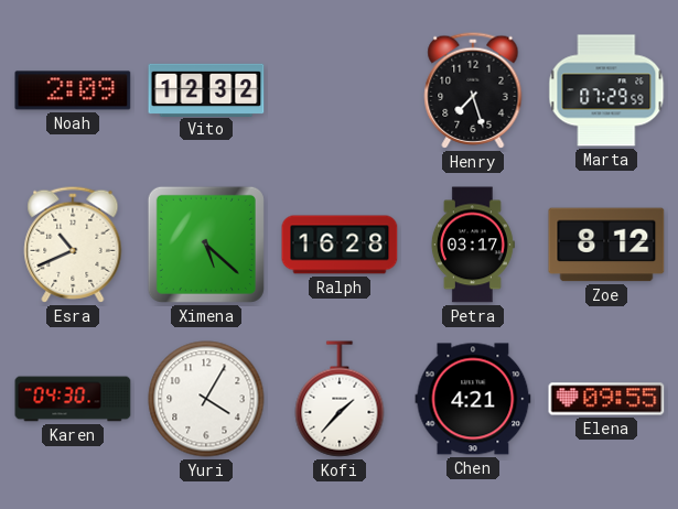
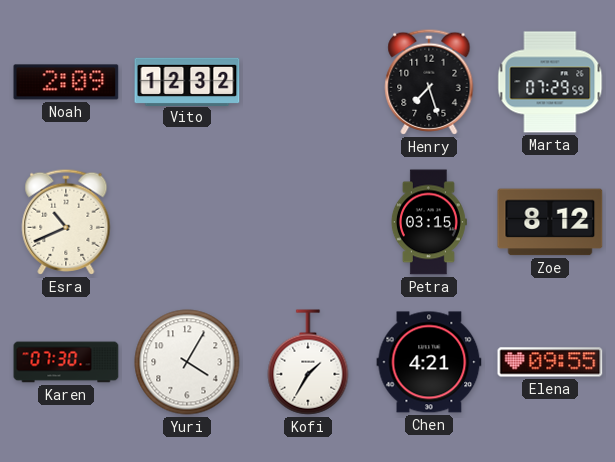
Ximena: 5:22 -> none
Ralph: 16:28 -> none
Petra: 03:17 -> 03:15
Karen: 04:30 -> 07:30
Kofi: 1:37 -> 1:35
